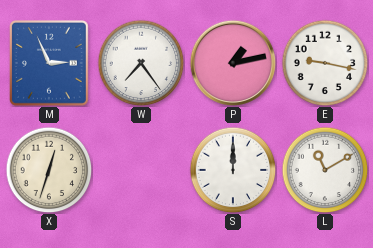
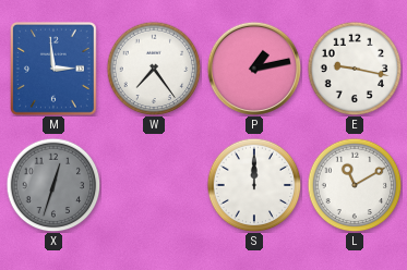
M: 2:56 -> 2:59
X dial: cream -> grey
